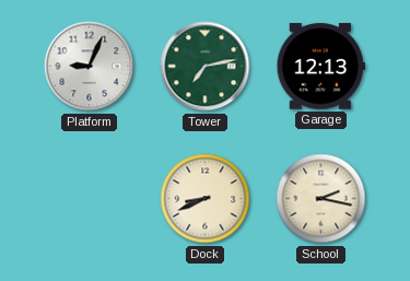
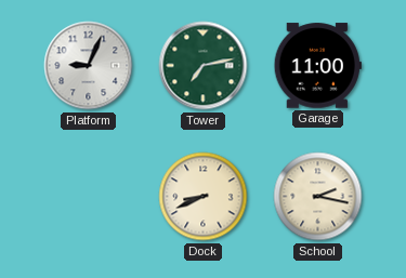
Garage: 12:13 -> 11:00
